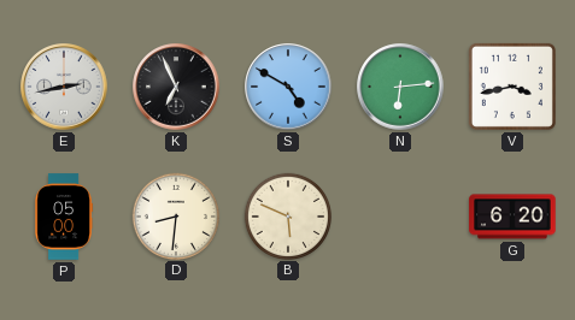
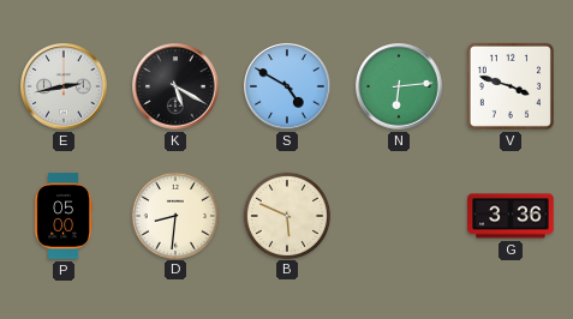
K: 6:56 -> 5:20
V: 3:43 -> 3:48
G: 6:20 -> 3:36
